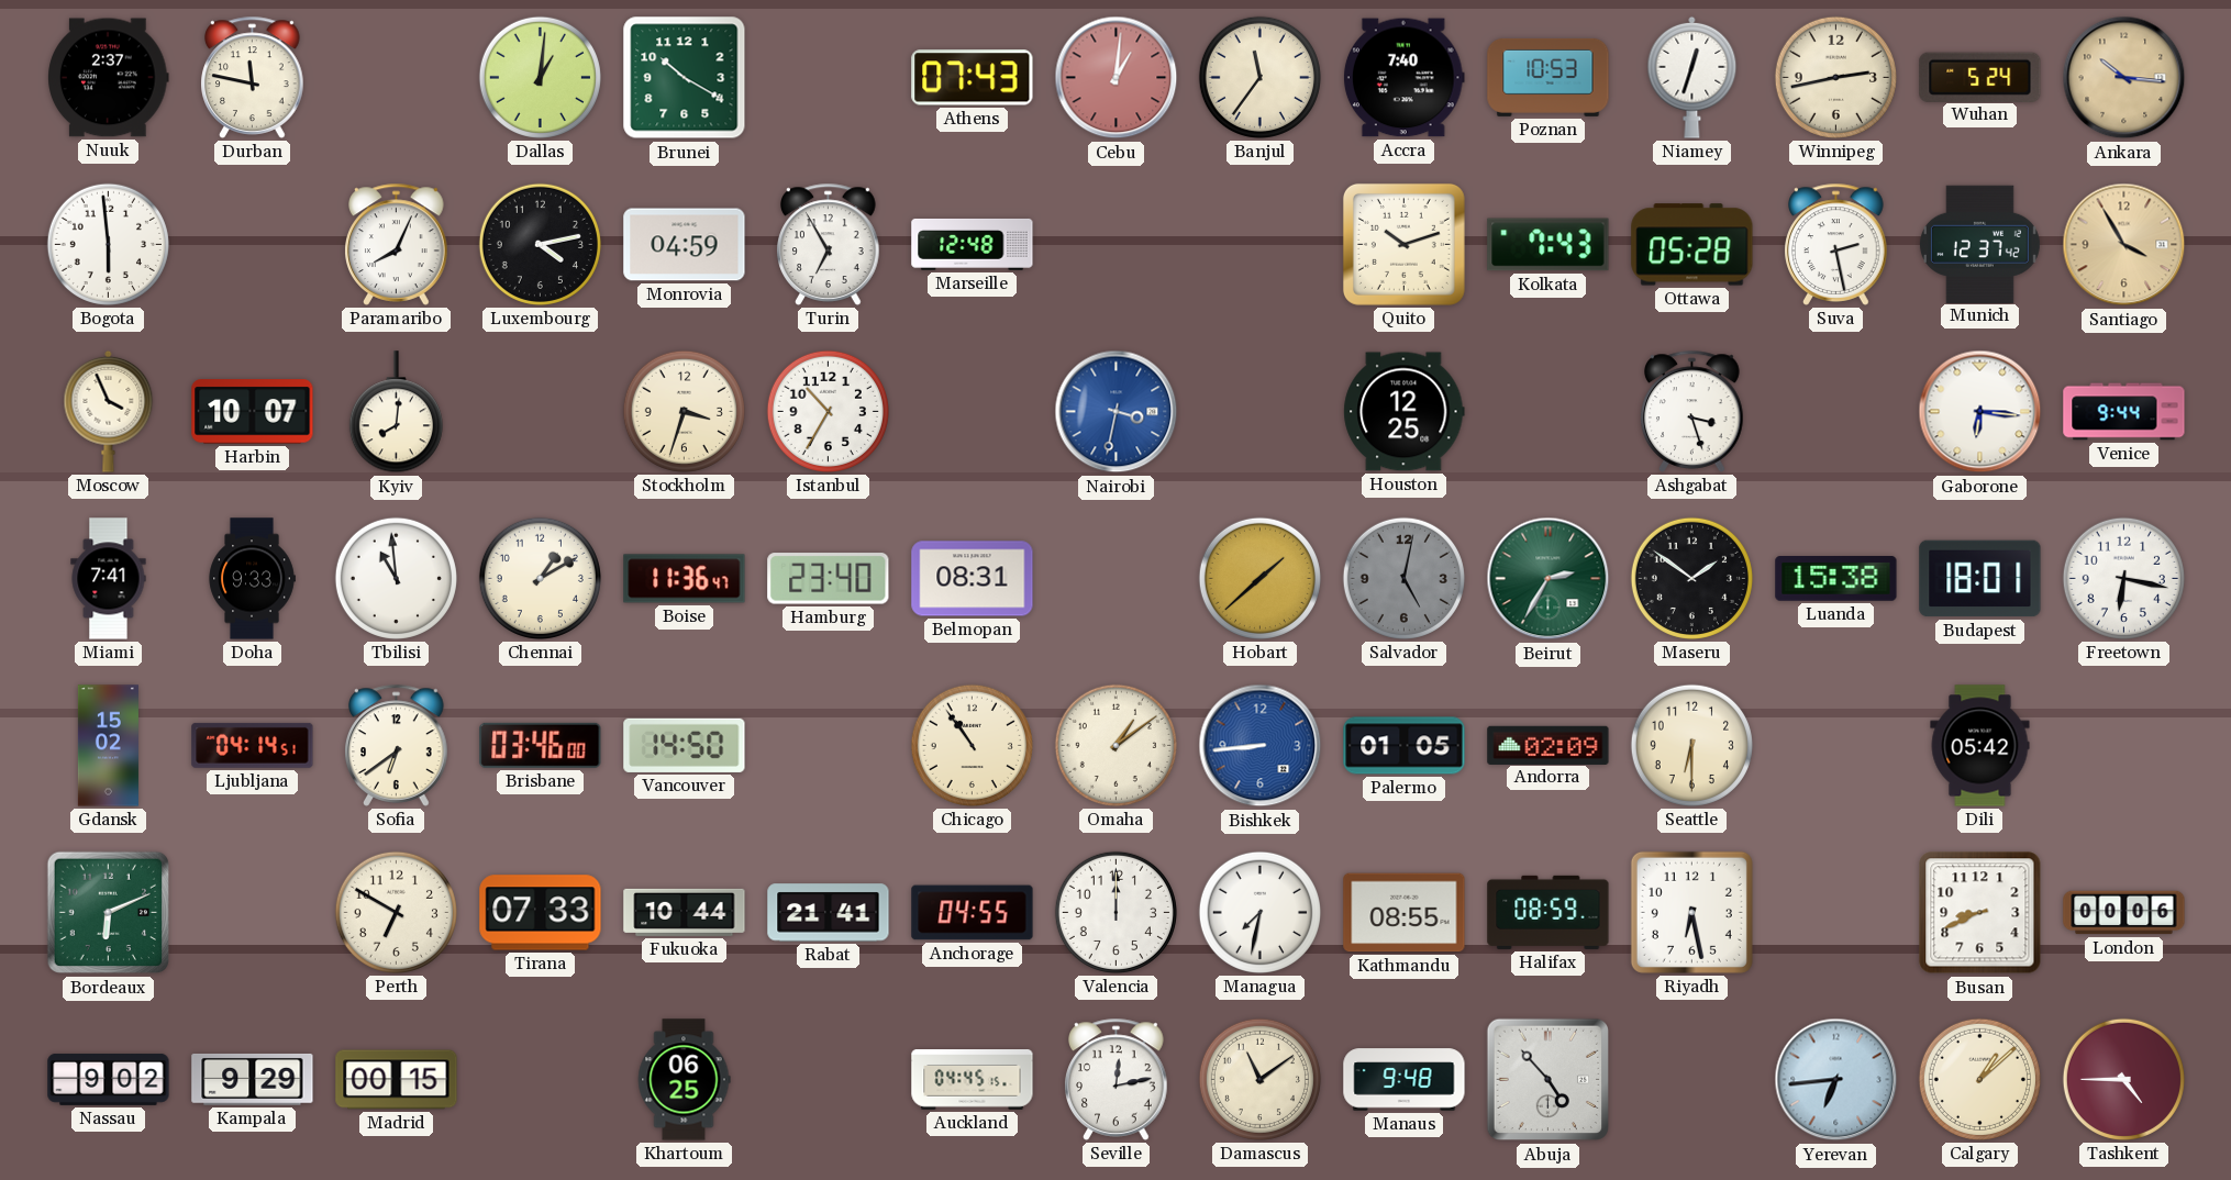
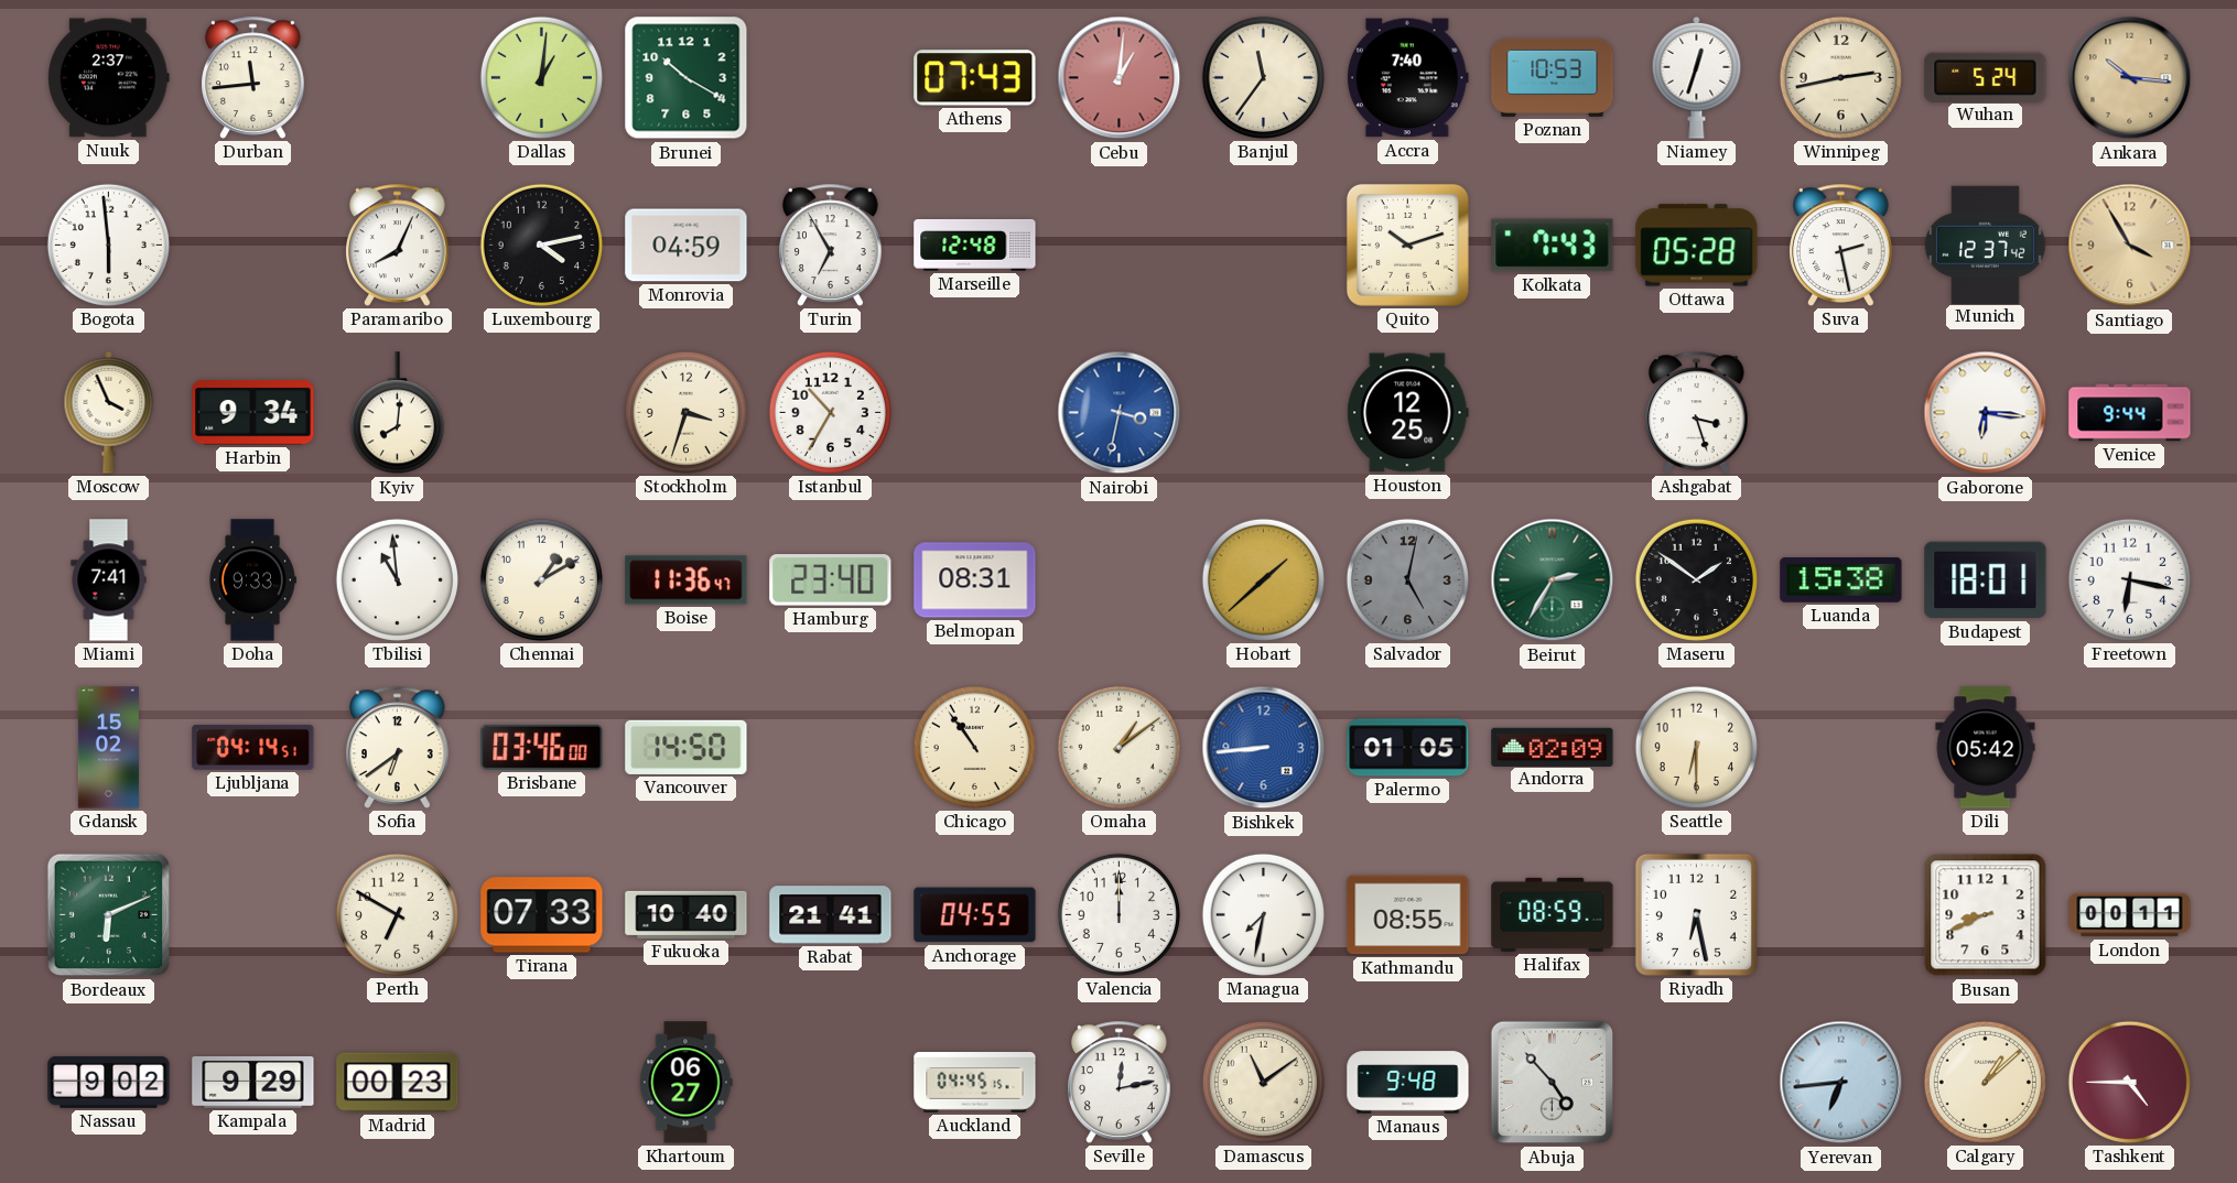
Durban: 11:47 -> 11:44
Harbin: 10:07 -> 9:34
Fukuoka: 10:44 -> 10:40
London: 00:06 -> 00:11
Madrid: 00:15 -> 00:23
Khartoum: 06:25 -> 06:27
